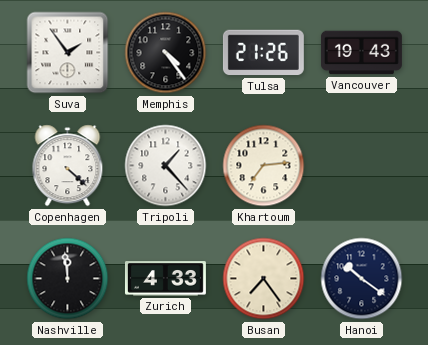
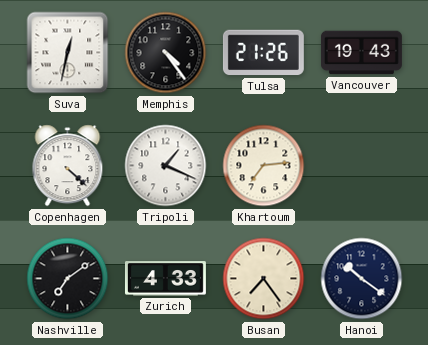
Suva: 1:54 -> 12:32
Tripoli: 1:23 -> 1:19
Nashville: 11:59 -> 7:09
